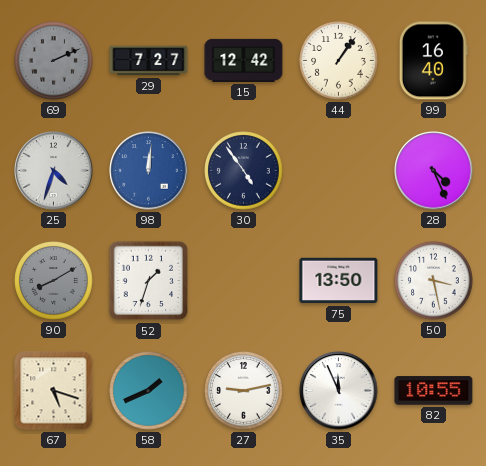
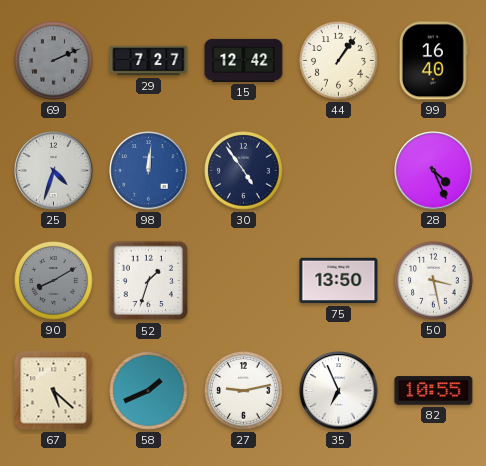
67: 5:18 -> 5:22
35: 11:56 -> 6:56
